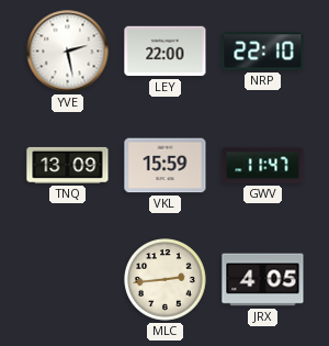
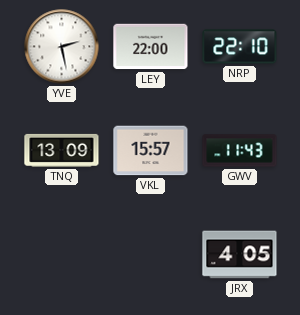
VKL: 15:59 -> 15:57
GWV: 11:47 -> 11:43
MLC: 2:44 -> none
